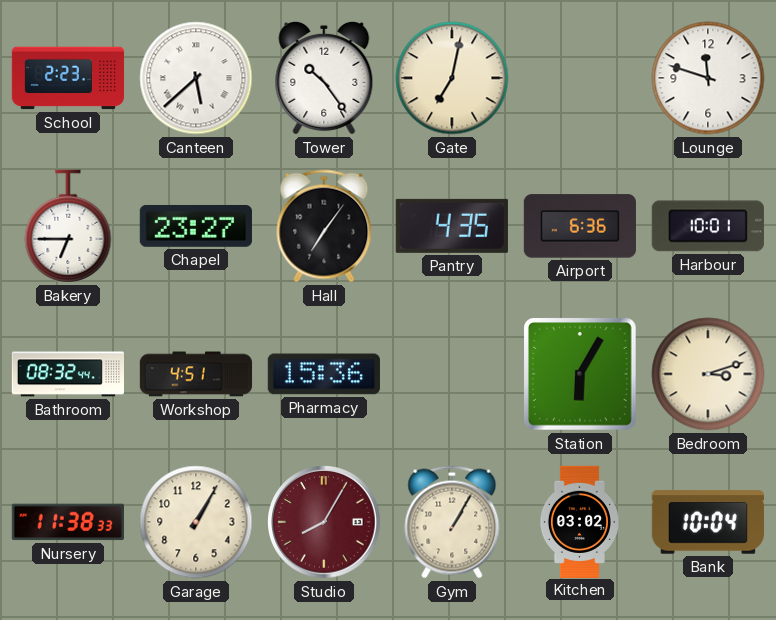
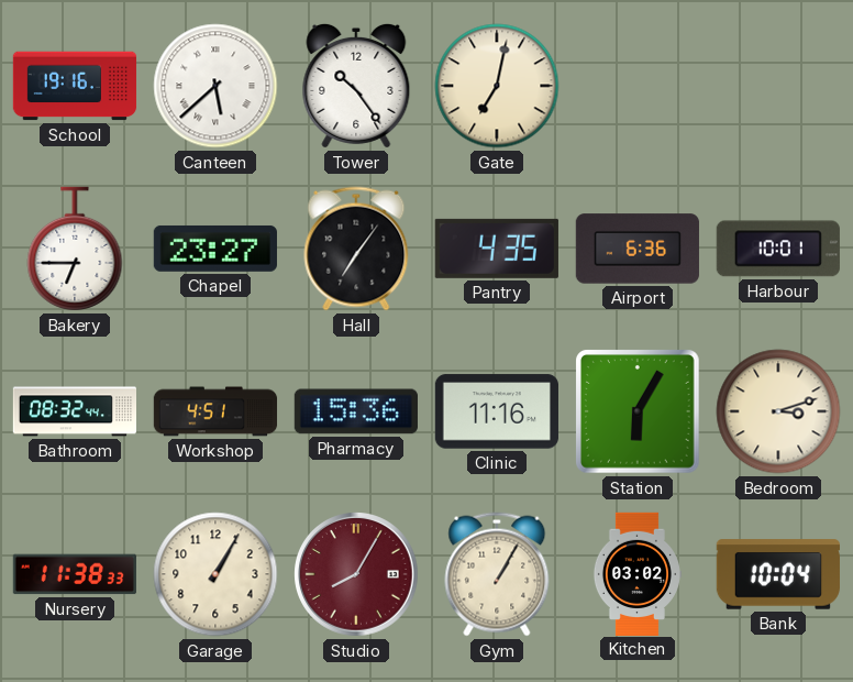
School: 2:23 -> 19:16
Lounge: 11:48 -> none
Clinic: none -> 11:16
